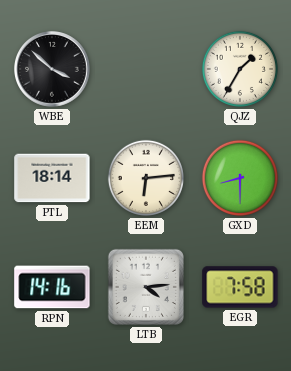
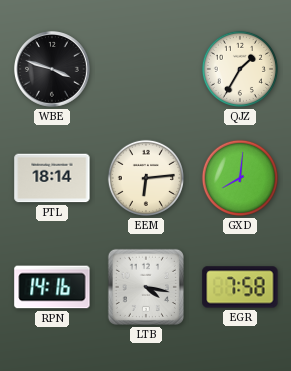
WBE: 3:52 -> 3:48
GXD: 8:30 -> 8:01
LTB: 4:14 -> 4:17
